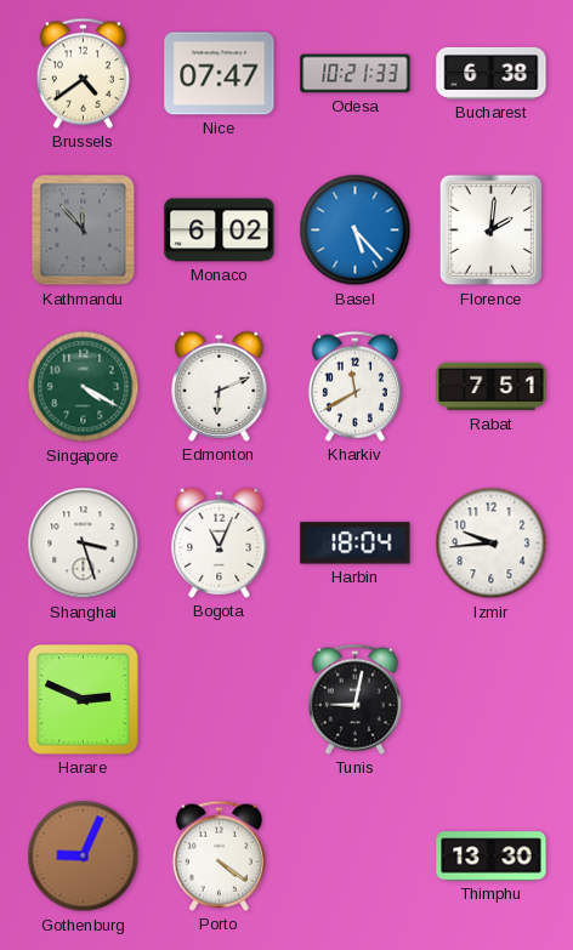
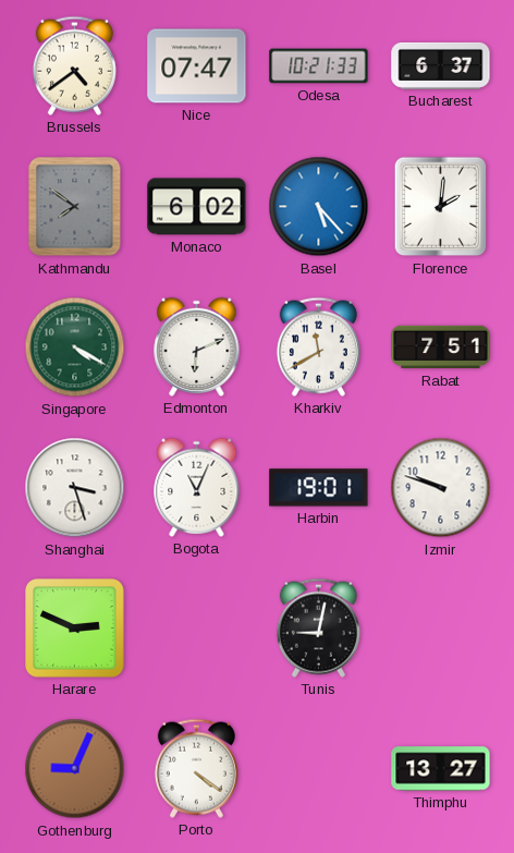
Bucharest: 6:38 -> 6:37
Kathmandu: 11:53 -> 7:51
Harbin: 18:04 -> 19:01
Izmir: 9:44 -> 9:48
Thimphu: 13:30 -> 13:27
